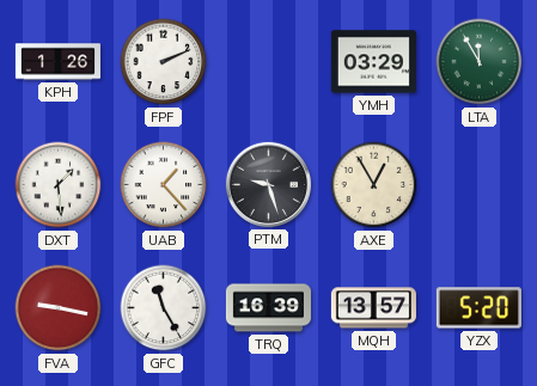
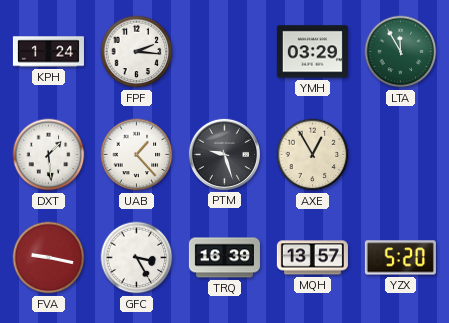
KPH: 1:26 -> 1:24
FPF: 2:11 -> 2:16
GFC: 11:25 -> 3:25
